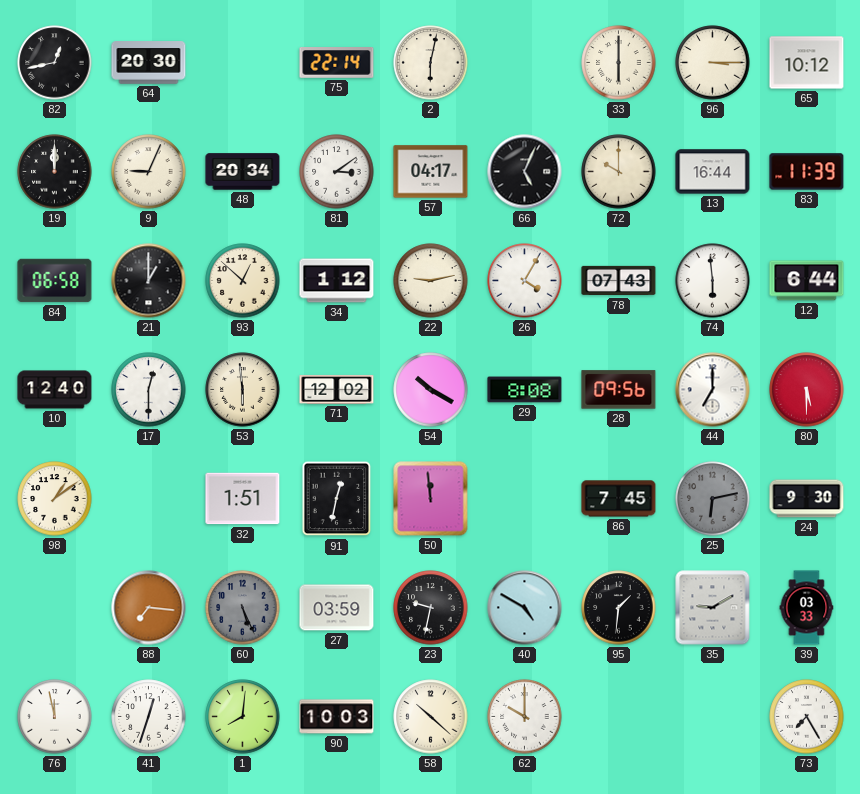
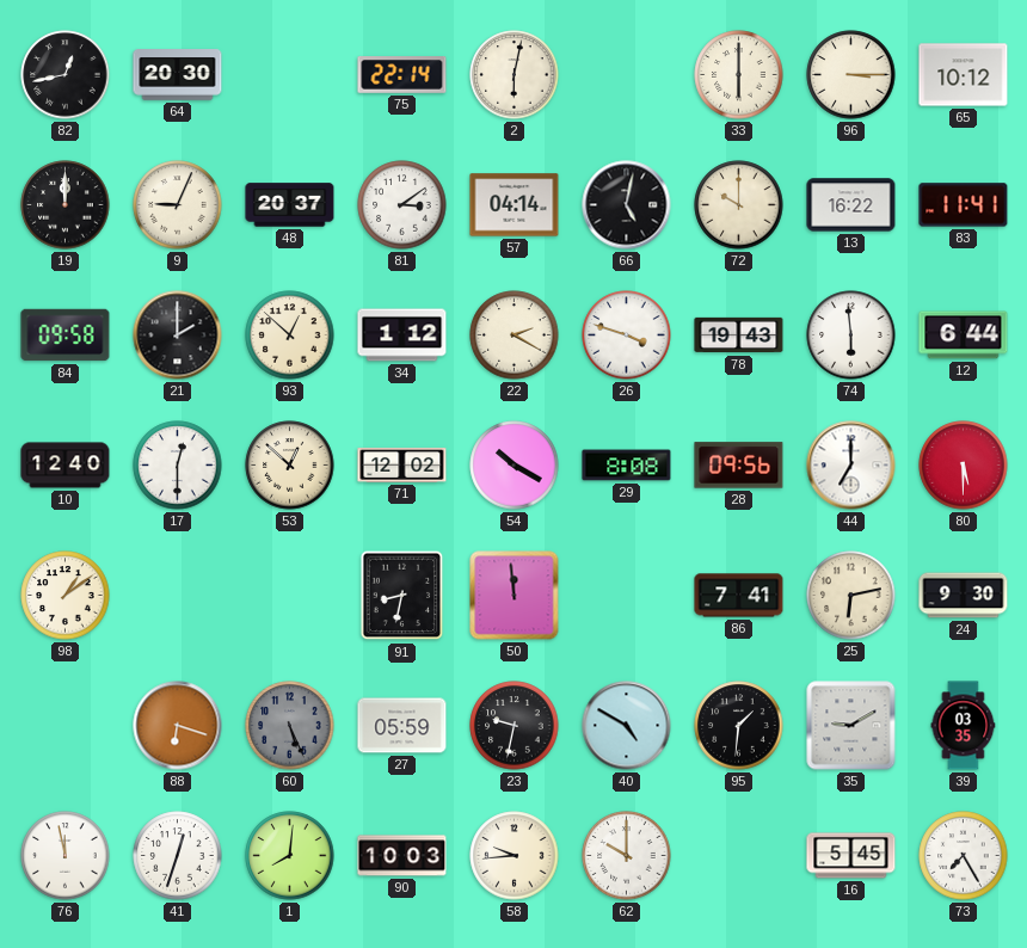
48: 20:34 -> 20:37
57: 04:17 -> 04:14
66: 5:04 -> 5:02
13: 16:44 -> 16:22
83: 11:39 -> 11:41
84: 06:58 -> 09:58
21: 1:00 -> 2:00
22: 9:13 -> 2:20
26: 4:05 -> 3:48
78: 07:43 -> 19:43
53: 5:59 -> 12:52
32: 1:51 -> none
91: 12:32 -> 8:32
86: 7:45 -> 7:41
25 dial: grey -> cream
88: 7:16 -> 6:18
27: 03:59 -> 05:59
39: 03:33 -> 03:35
58: 10:22 -> 9:44
16: none -> 5:45
